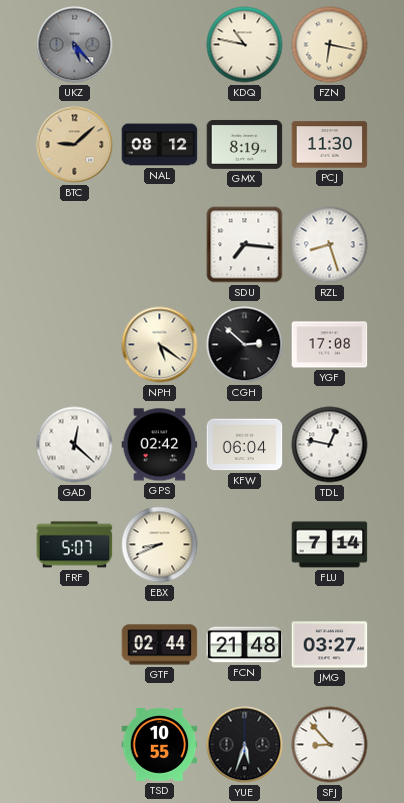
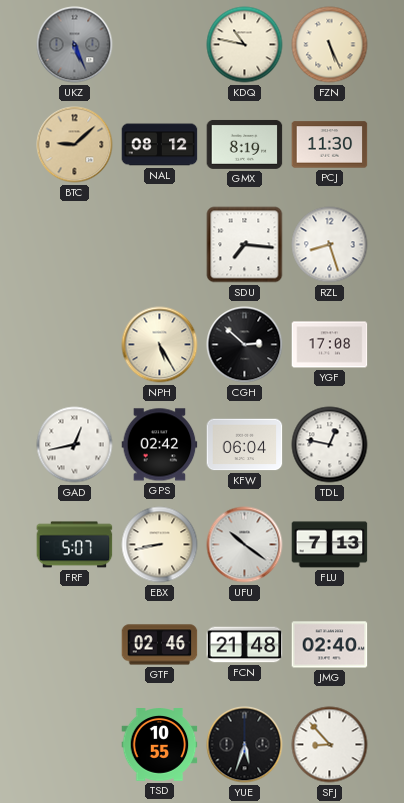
UKZ: 5:23 -> 5:26
FZN: 6:17 -> 5:26
NPH: 5:21 -> 5:25
GAD: 12:22 -> 12:43
EBX: 8:41 -> 8:43
UFU: none -> 10:21
FLU: 7:14 -> 7:13
GTF: 02:44 -> 02:46
JMG: 03:27 -> 02:40
